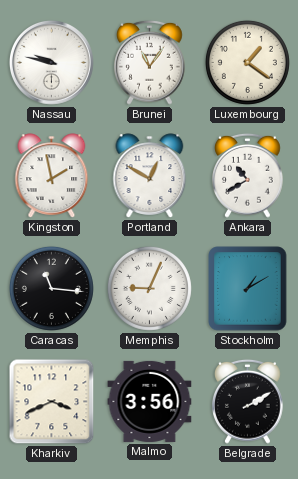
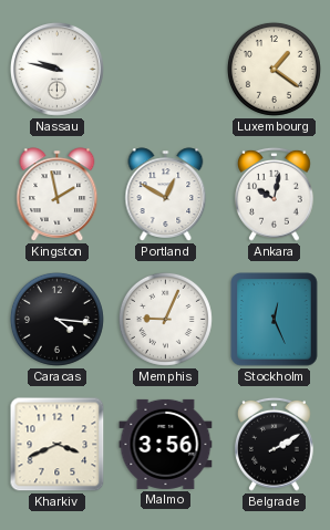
Brunei: 11:06 -> none
Ankara: 10:40 -> 10:02
Caracas: 11:16 -> 4:16
Stockholm: 1:10 -> 12:26
